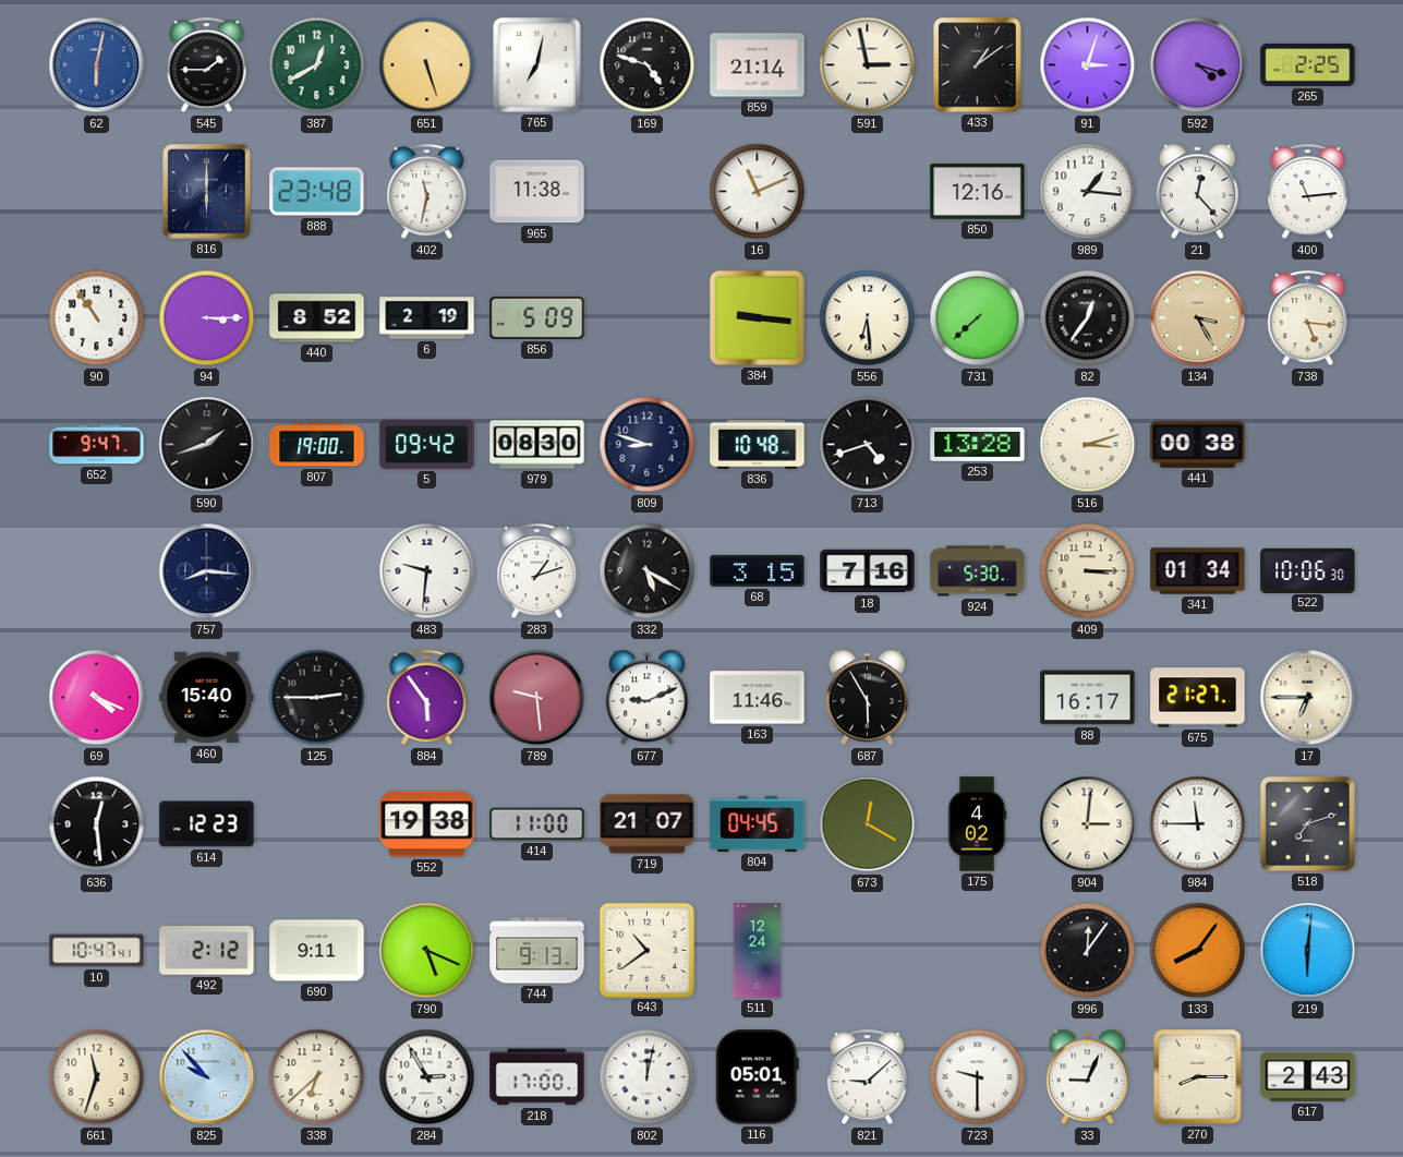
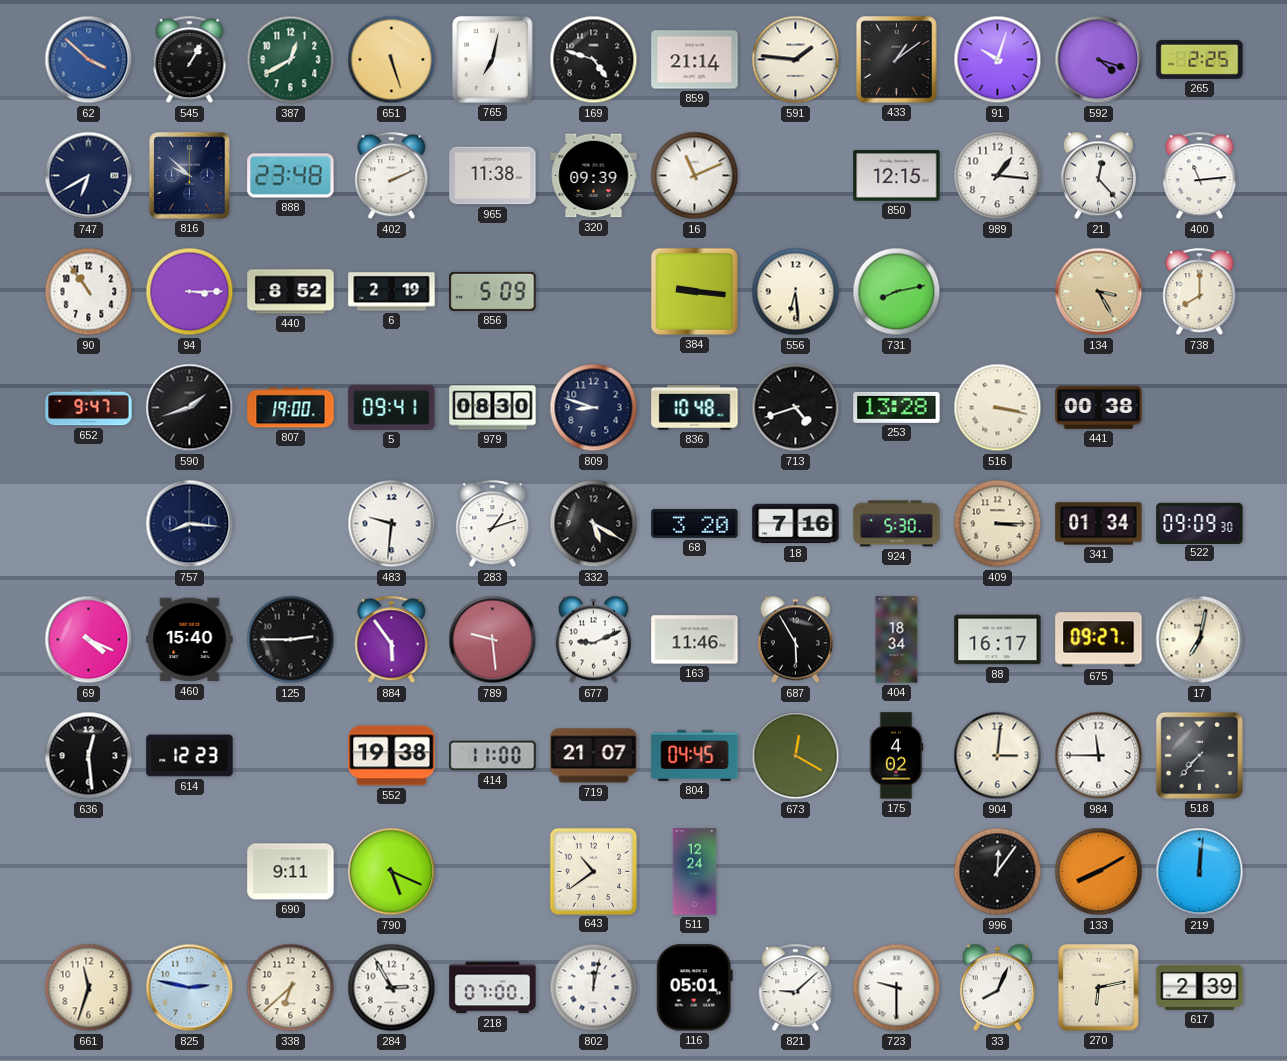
62: 6:02 -> 3:52
545: 1:45 -> 1:05
591: 2:58 -> 1:46
91: 3:03 -> 10:03
747: none -> 6:40
816: 6:00 -> 9:52
402: 11:32 -> 2:11
320: none -> 09:39
850: 12:16 -> 12:15
731: 7:38 -> 8:13
82: 12:36 -> none
738: 5:16 -> 8:00
5: 09:42 -> 09:41
516: 3:12 -> 3:17
68: 3:15 -> 3:20
522: 10:06 -> 09:09
404: none -> 18:34
675: 21:27 -> 09:27
17: 6:45 -> 7:02
518: 7:12 -> 7:37
10: 10:47 -> none
492: 2:12 -> none
744: 9:13 -> none
133: 8:06 -> 8:10
219: 6:01 -> 12:01
825: 9:53 -> 2:47
218: 17:00 -> 07:00
33: 9:04 -> 8:04
270: 8:15 -> 6:13
617: 2:43 -> 2:39
